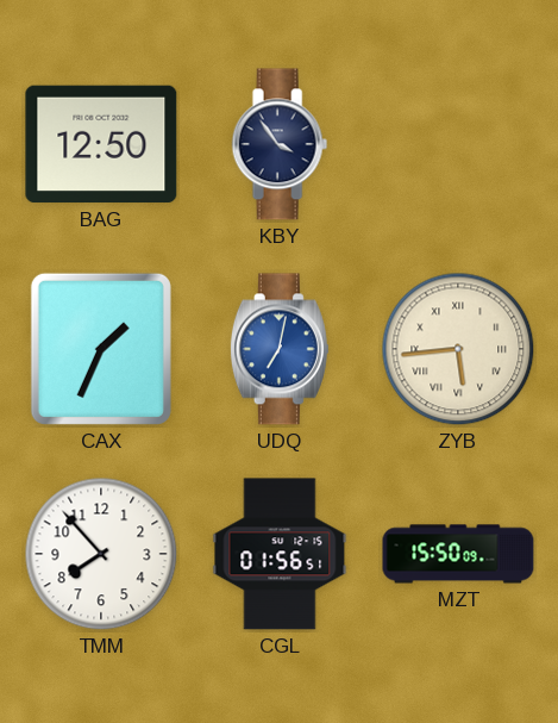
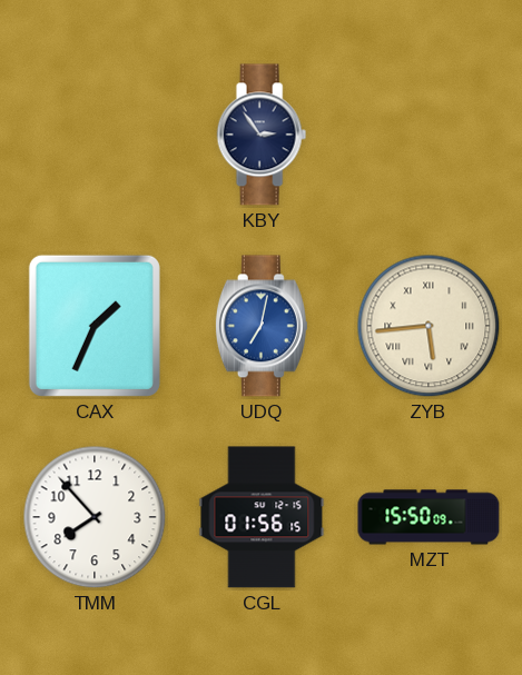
BAG: 12:50 -> none
KBY: 3:54 -> 2:54
CGL: 01:56:51 -> 01:56:15
